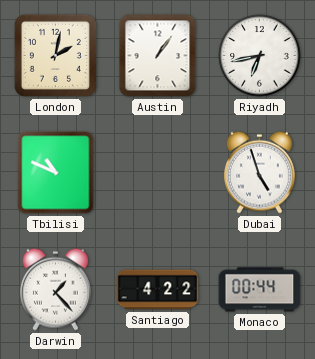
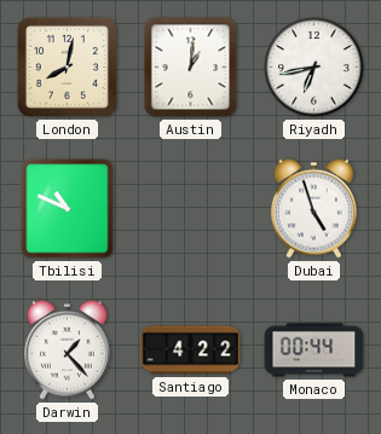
London: 2:02 -> 8:02
Austin: 1:06 -> 1:01
